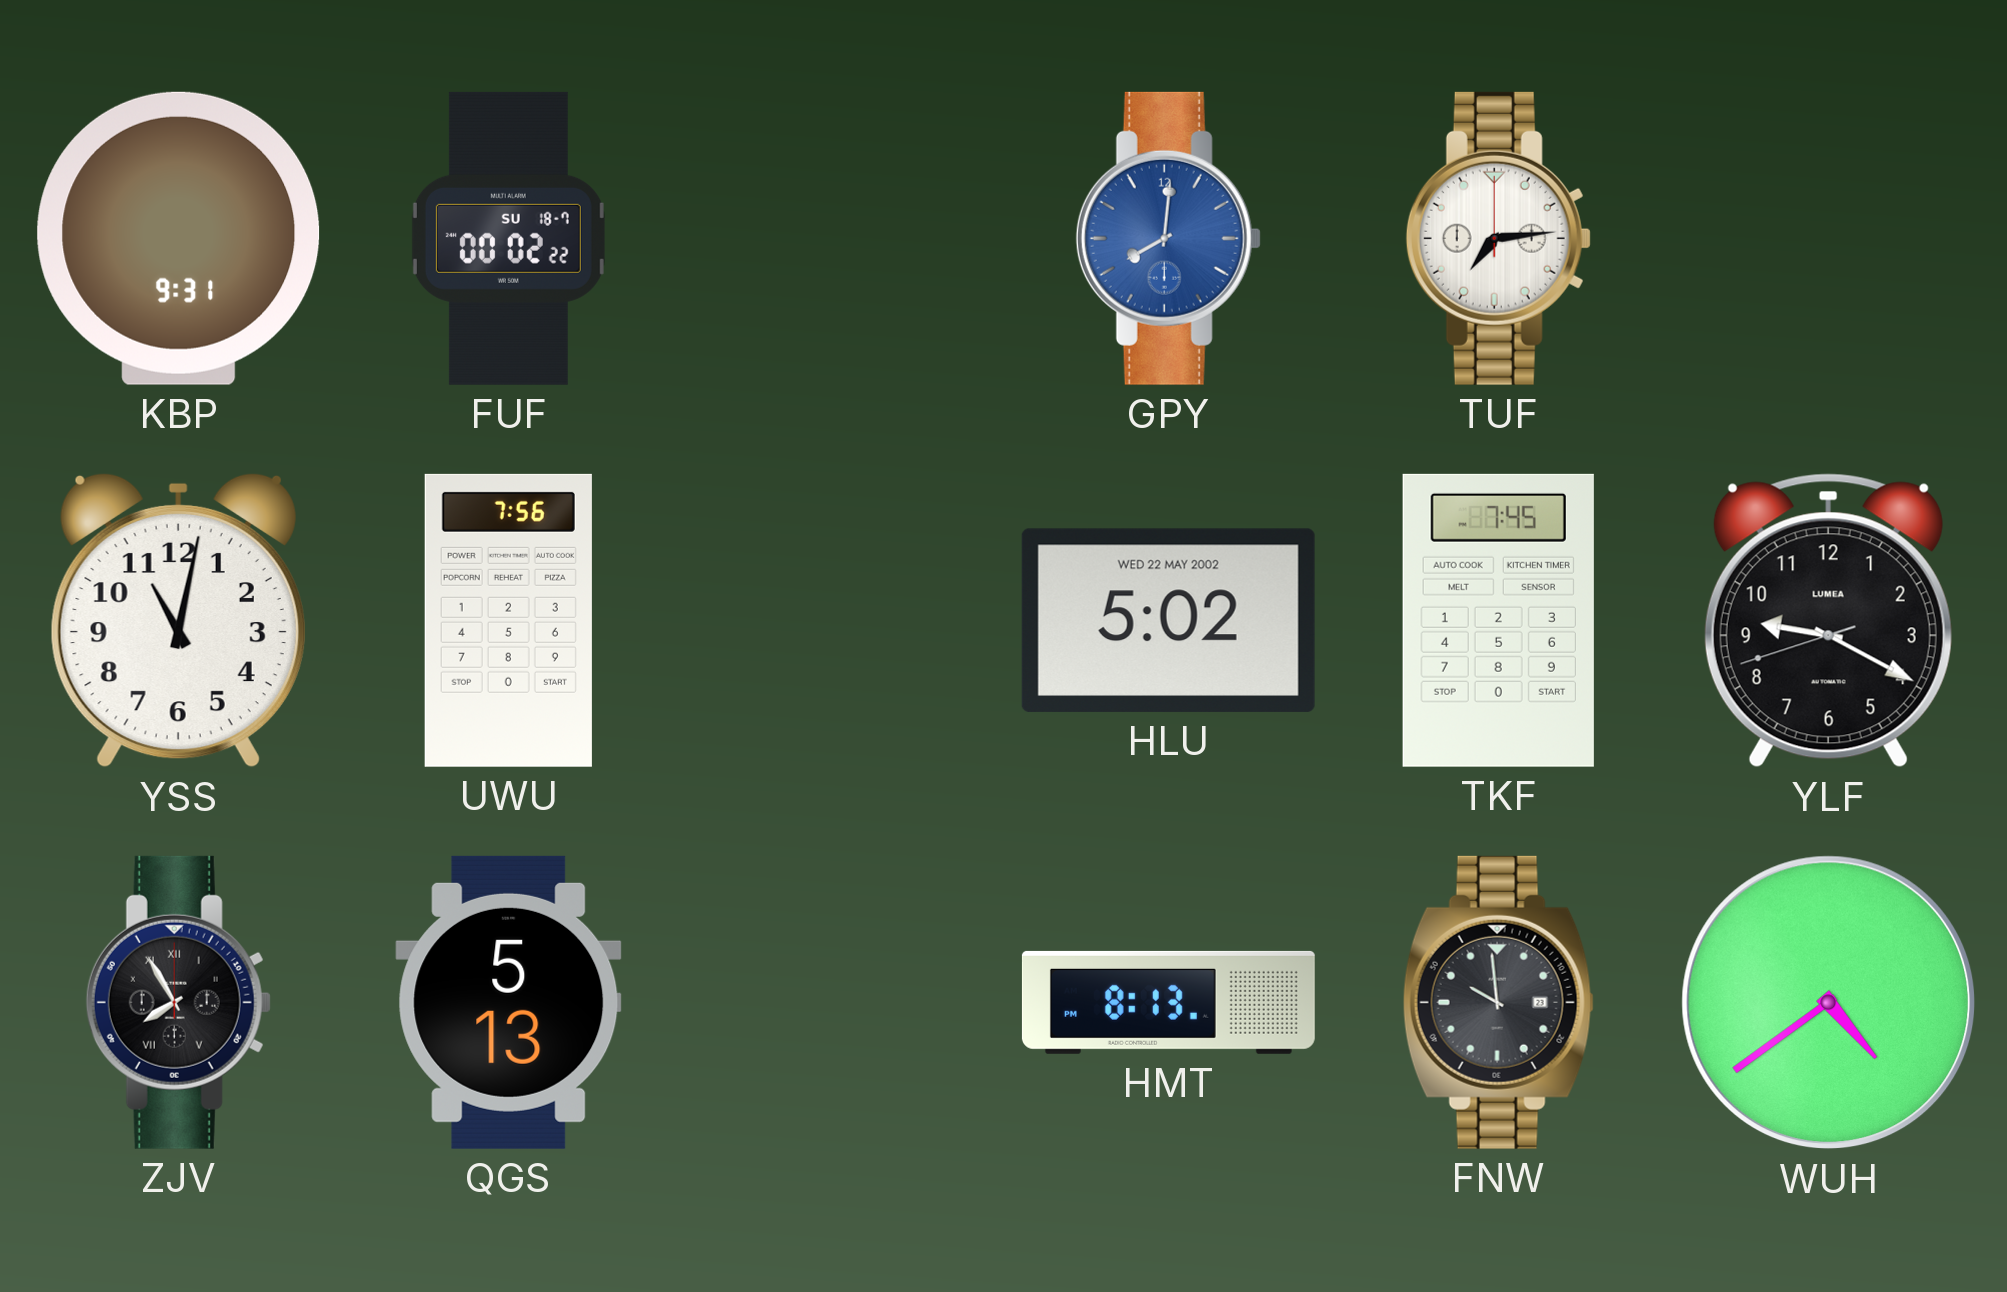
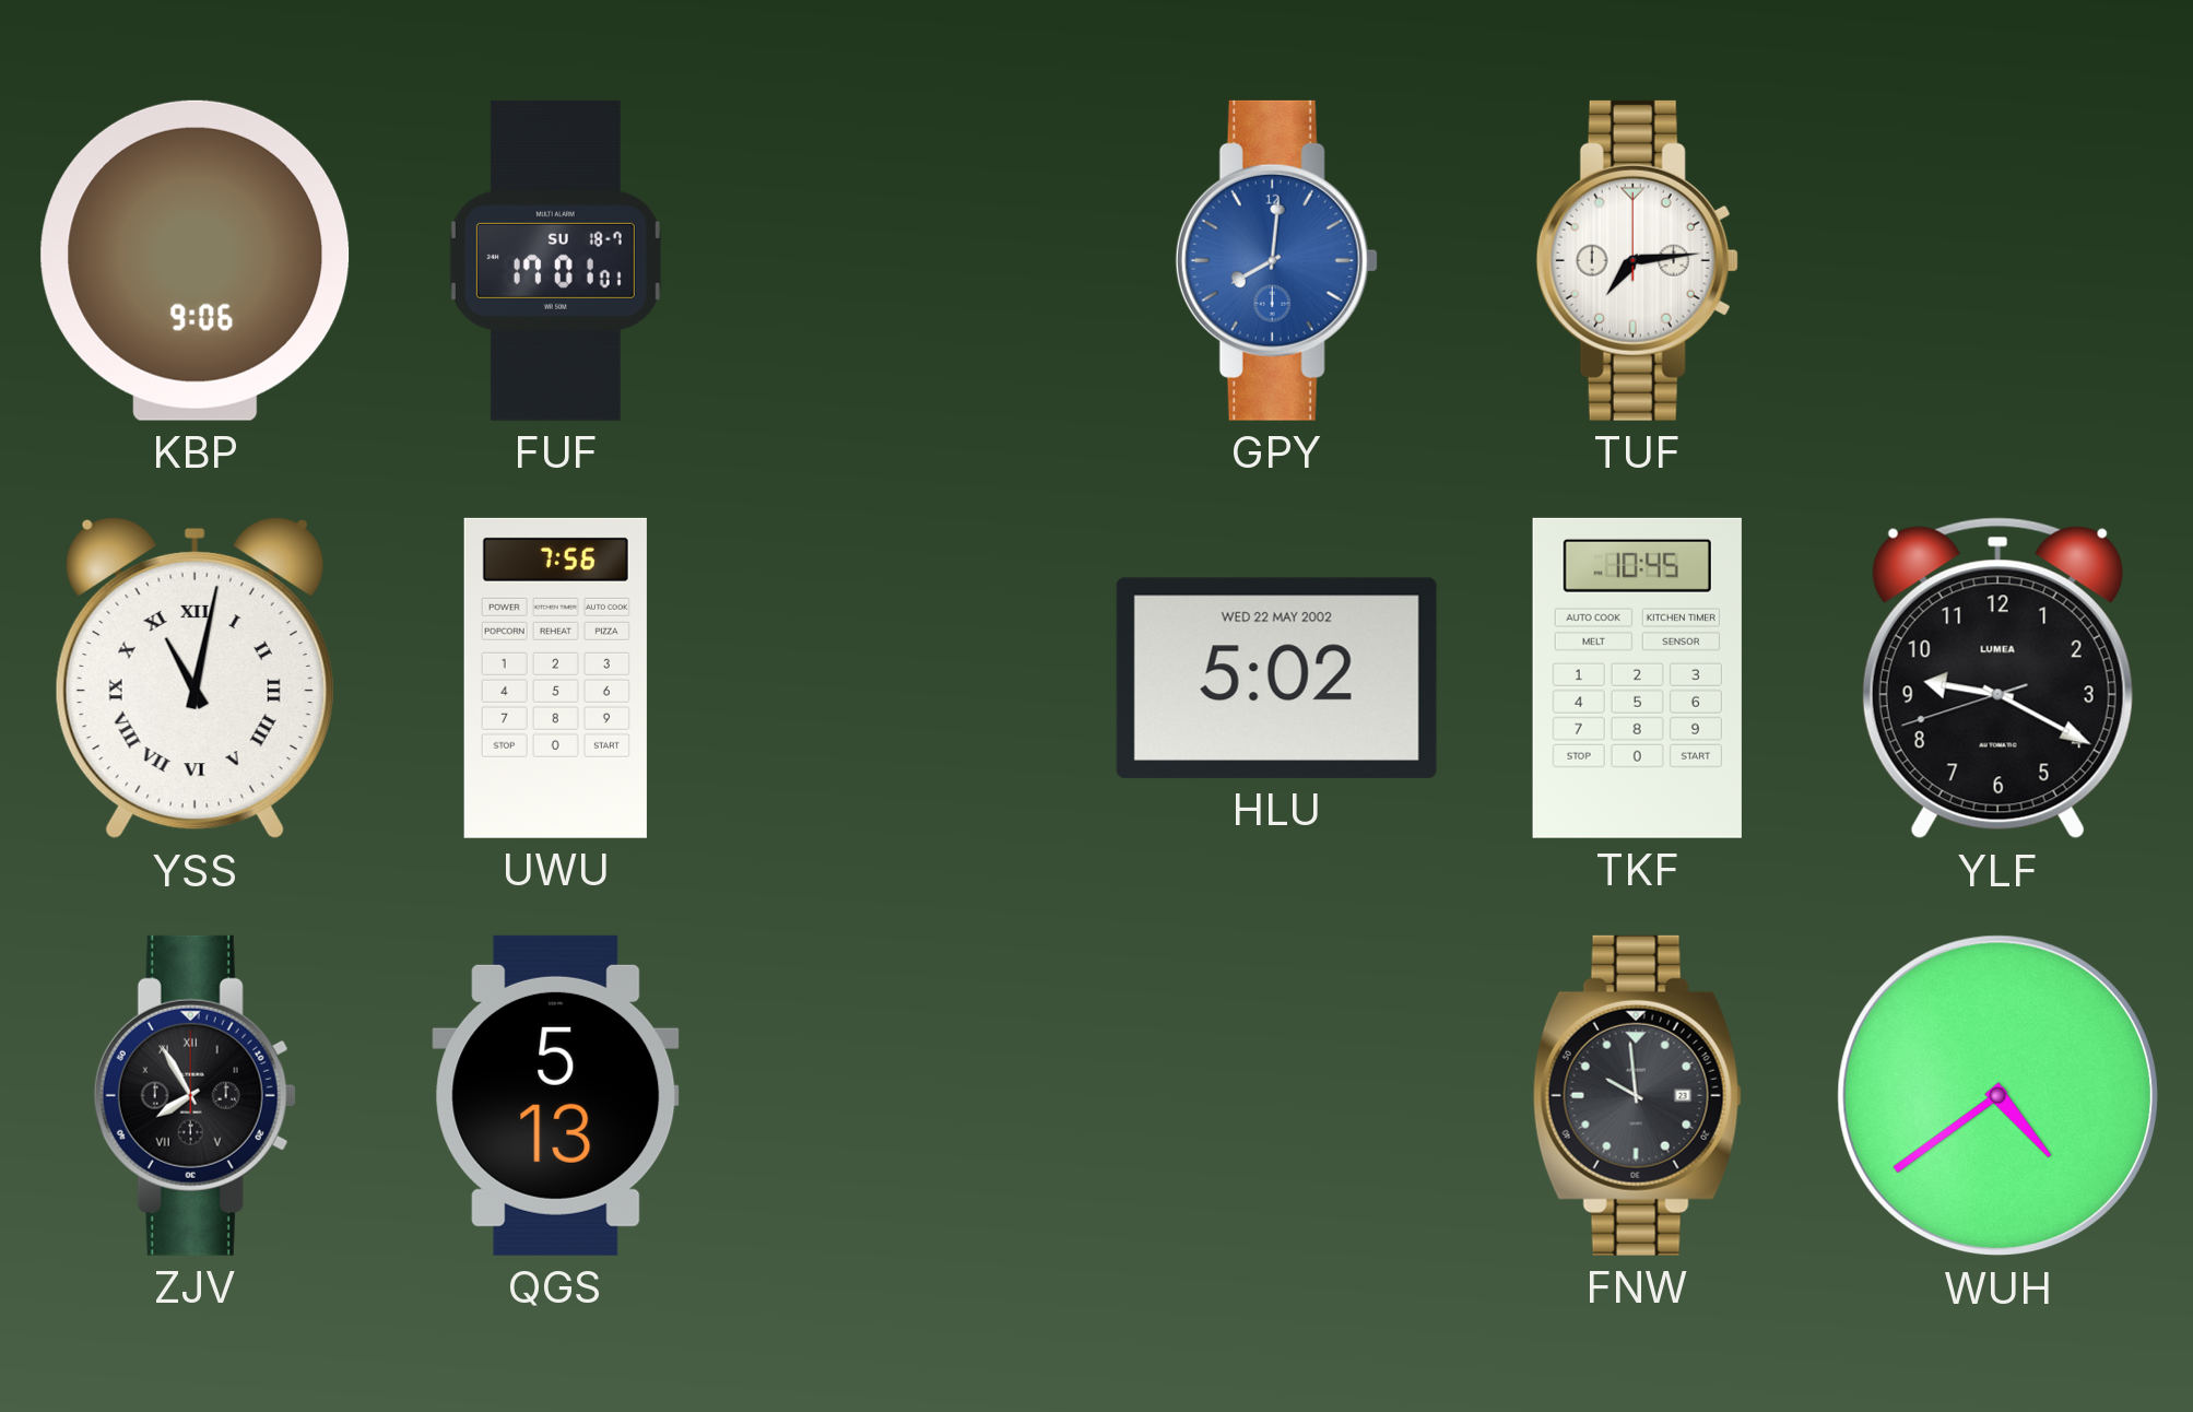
KBP: 9:31 -> 9:06
FUF: 00:02 -> 17:01
YSS numerals: Arabic -> Roman
TKF: 7:45 -> 10:45
HMT: 8:13 -> none
